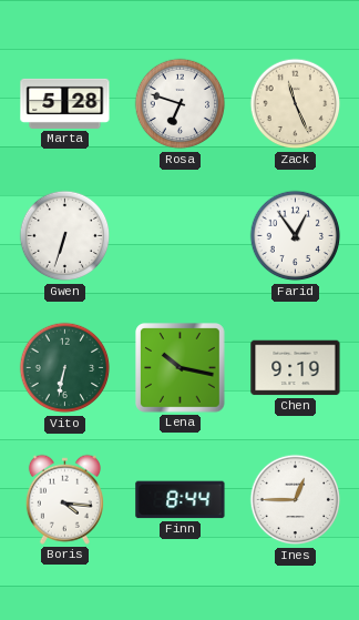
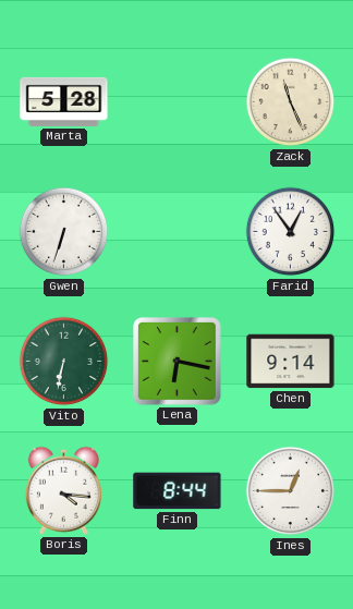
Rosa: 6:48 -> none
Lena: 10:17 -> 6:17
Chen: 9:19 -> 9:14
